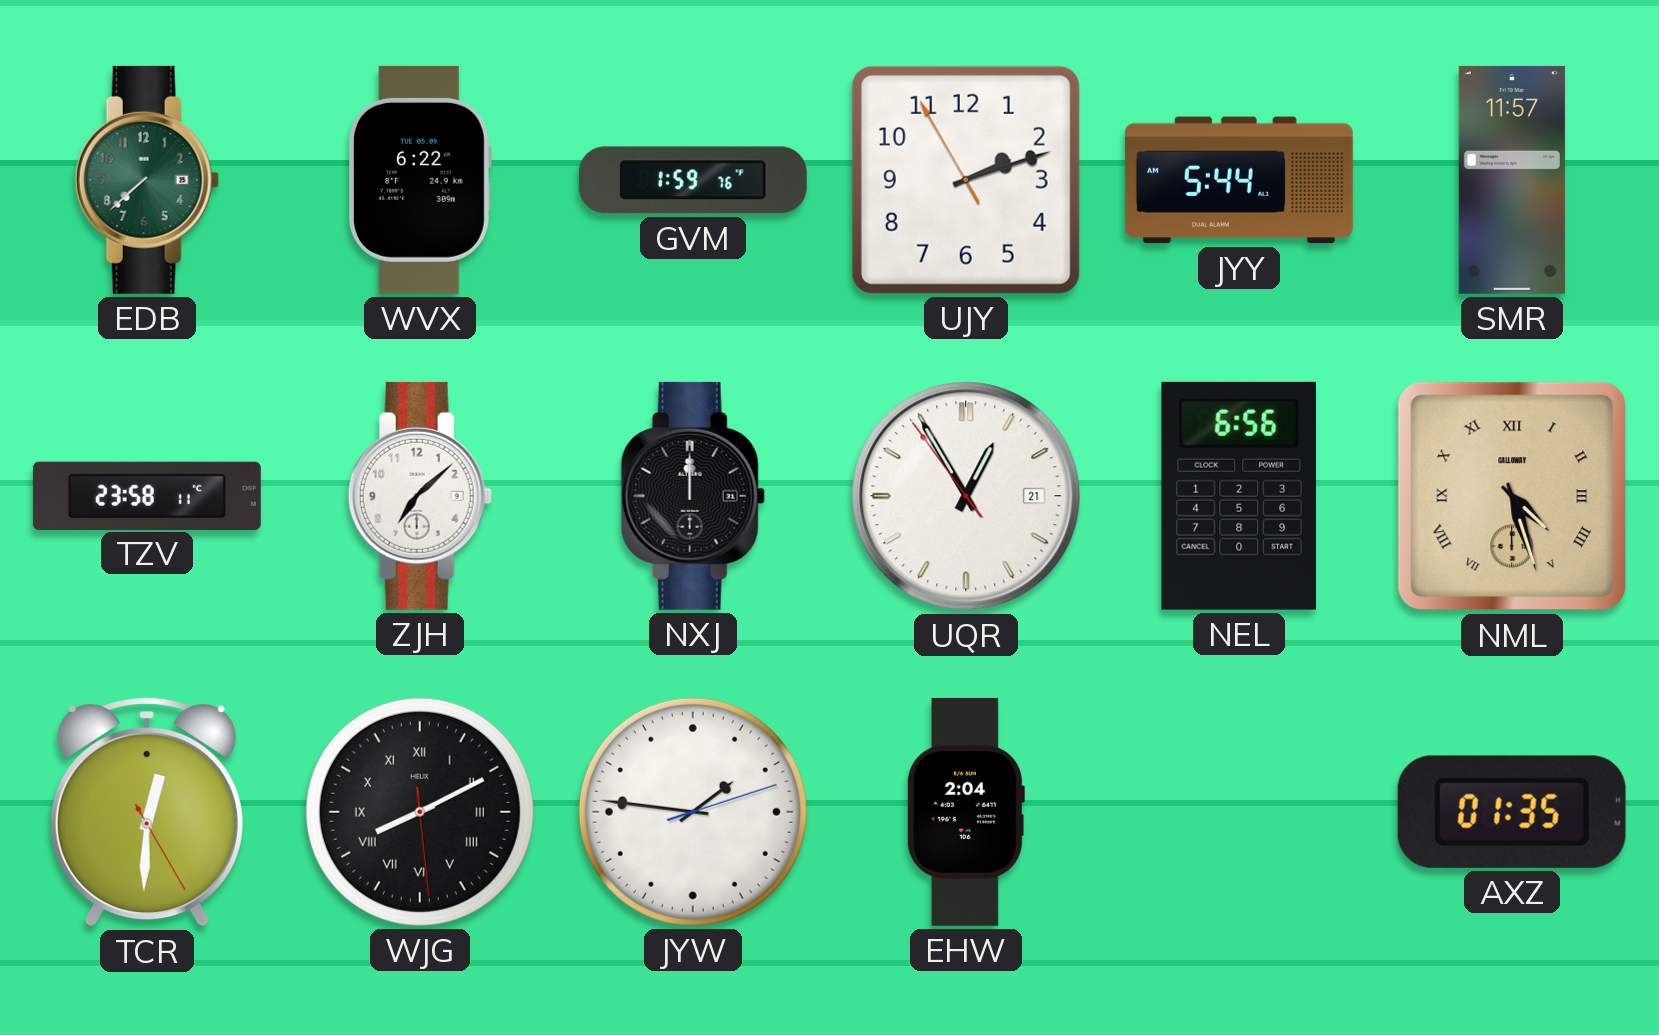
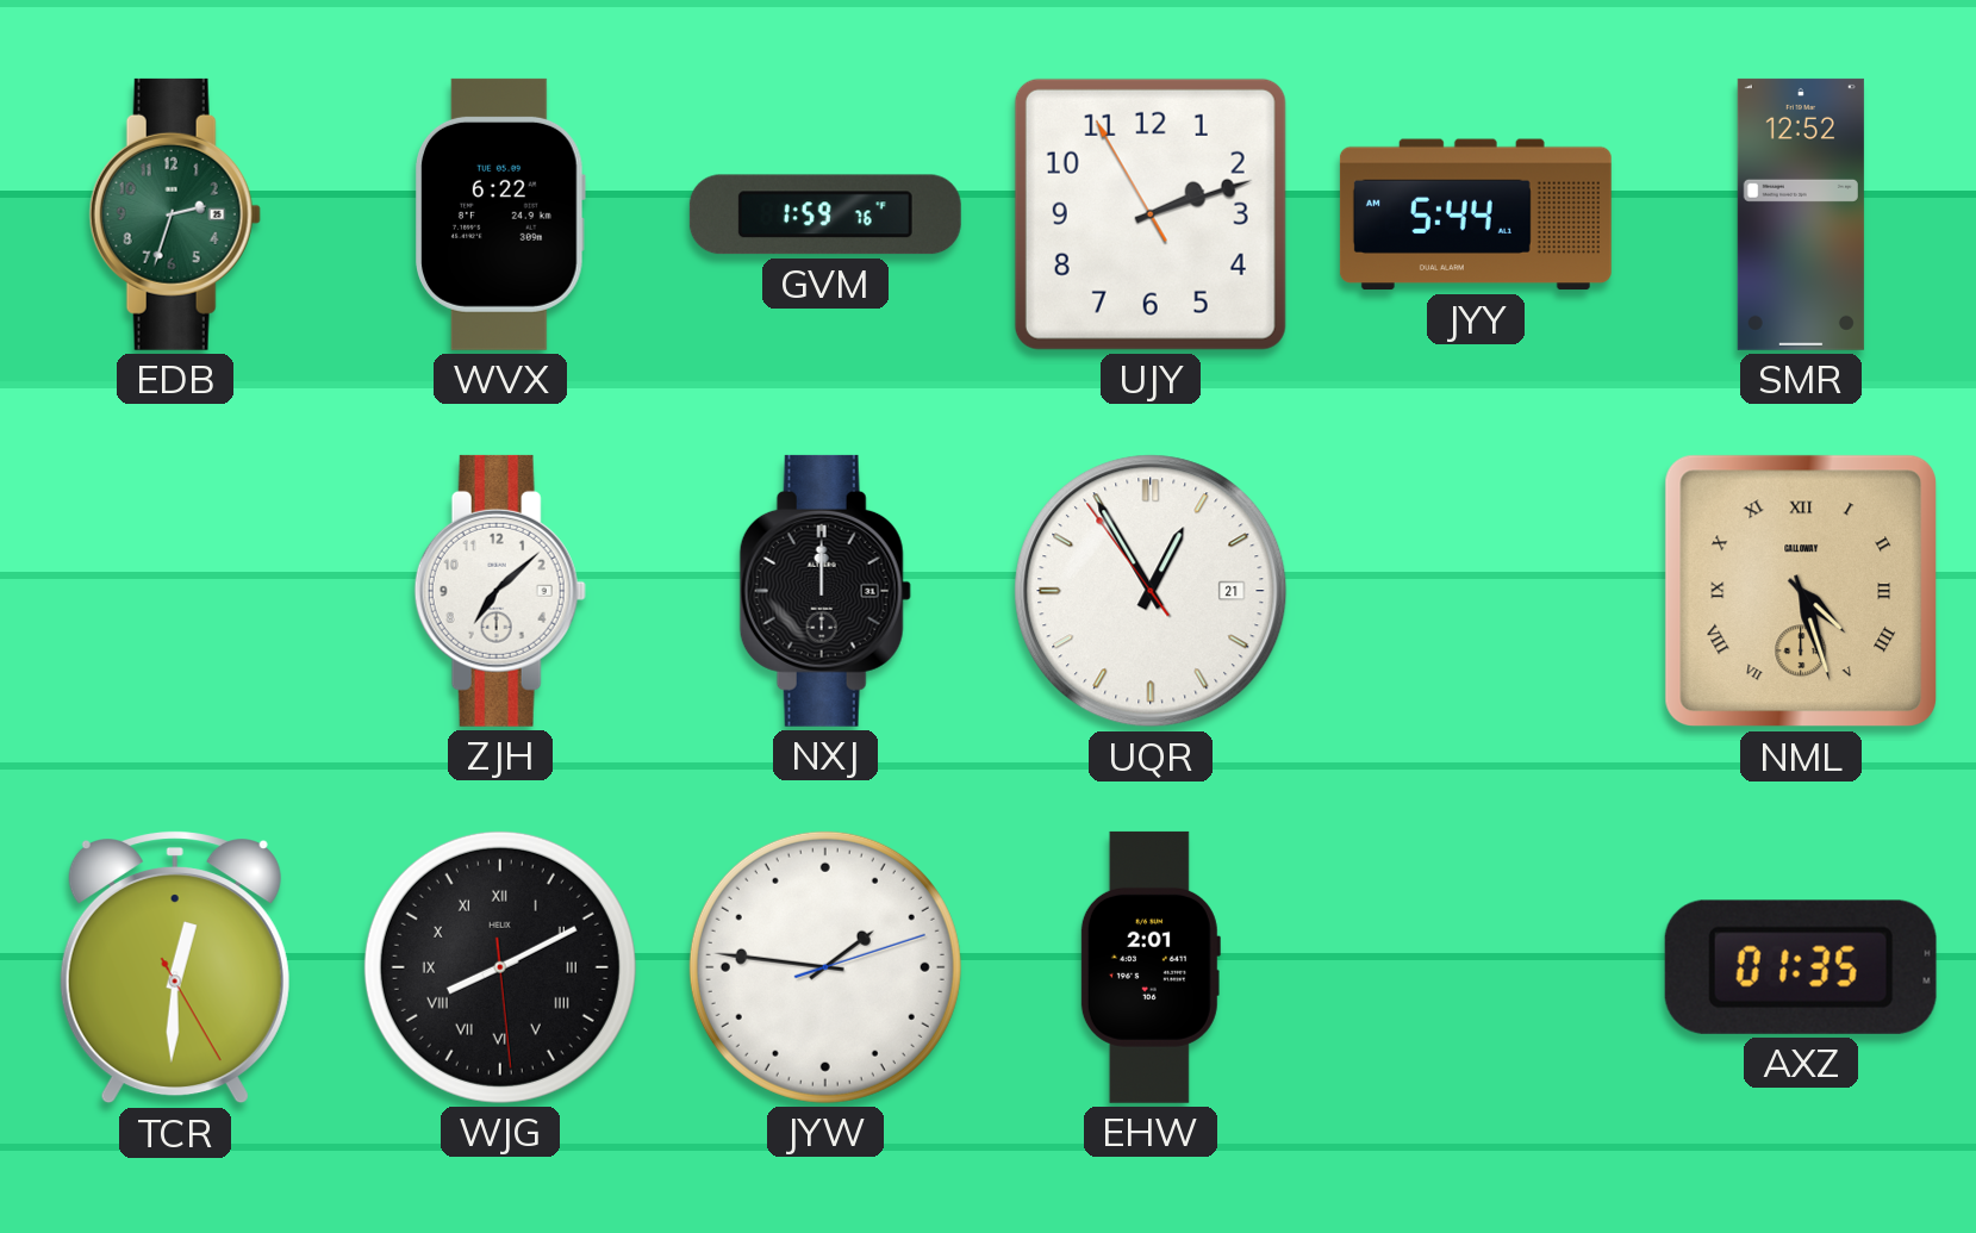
EDB: 7:38 -> 2:33
SMR: 11:57 -> 12:52
TZV: 23:58 -> none
NEL: 6:56 -> none
EHW: 2:04 -> 2:01
